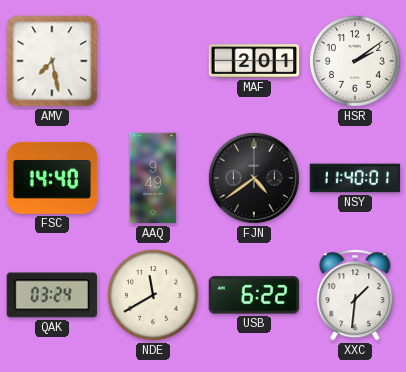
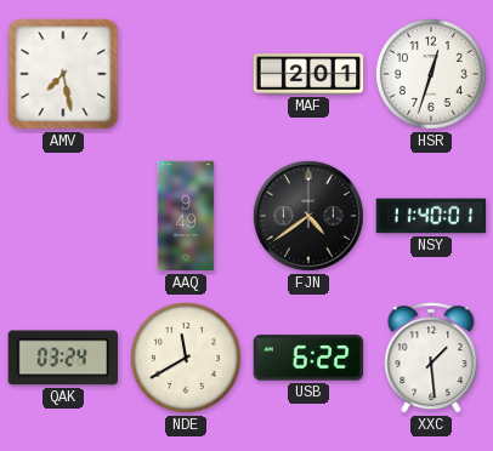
HSR: 2:09 -> 12:33
FSC: 14:40 -> none
XXC: 1:31 -> 1:29
